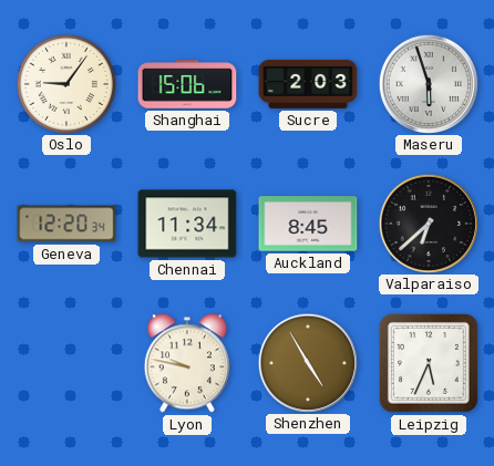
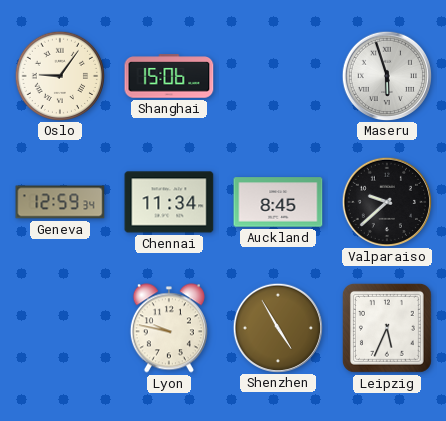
Sucre: 2:03 -> none
Geneva: 12:20 -> 12:59
Valparaiso: 6:38 -> 9:38
